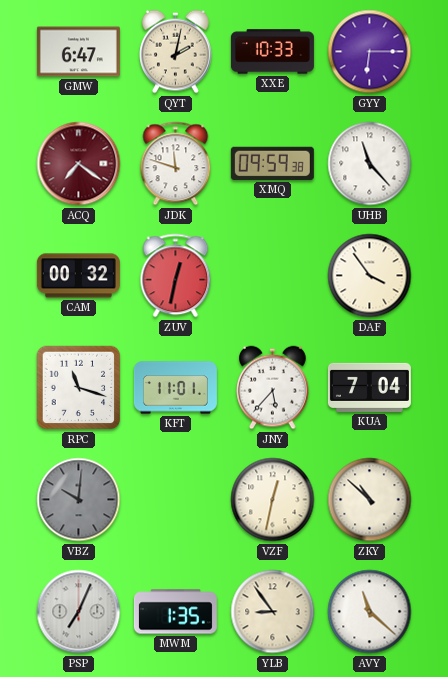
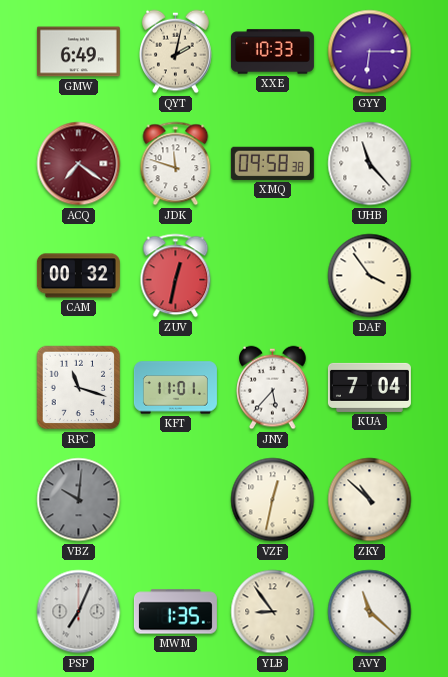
GMW: 6:47 -> 6:49
XMQ: 09:59 -> 09:58
